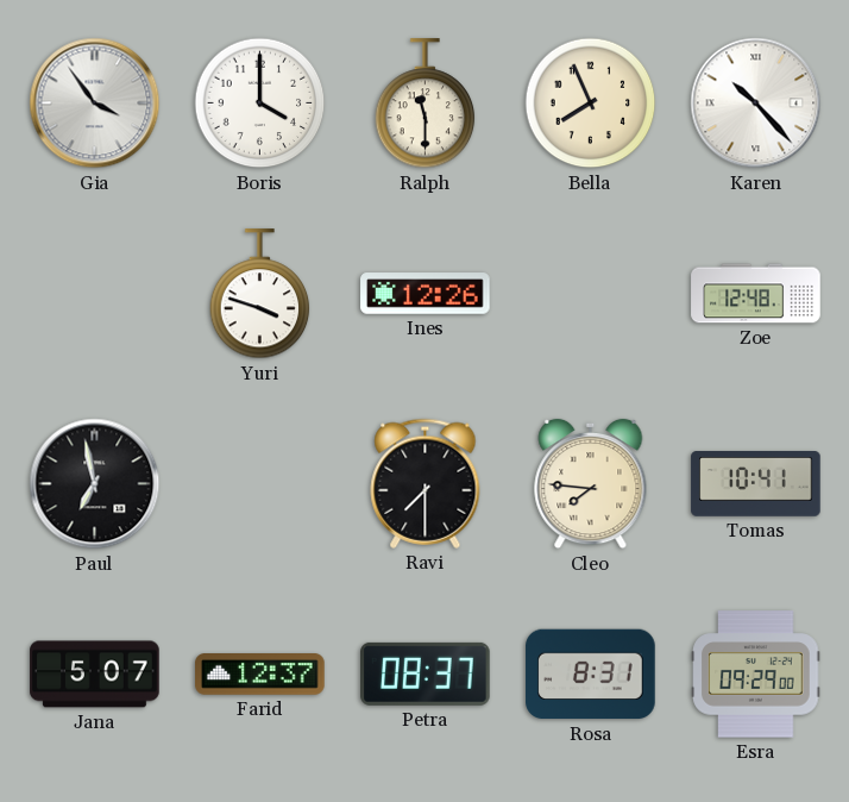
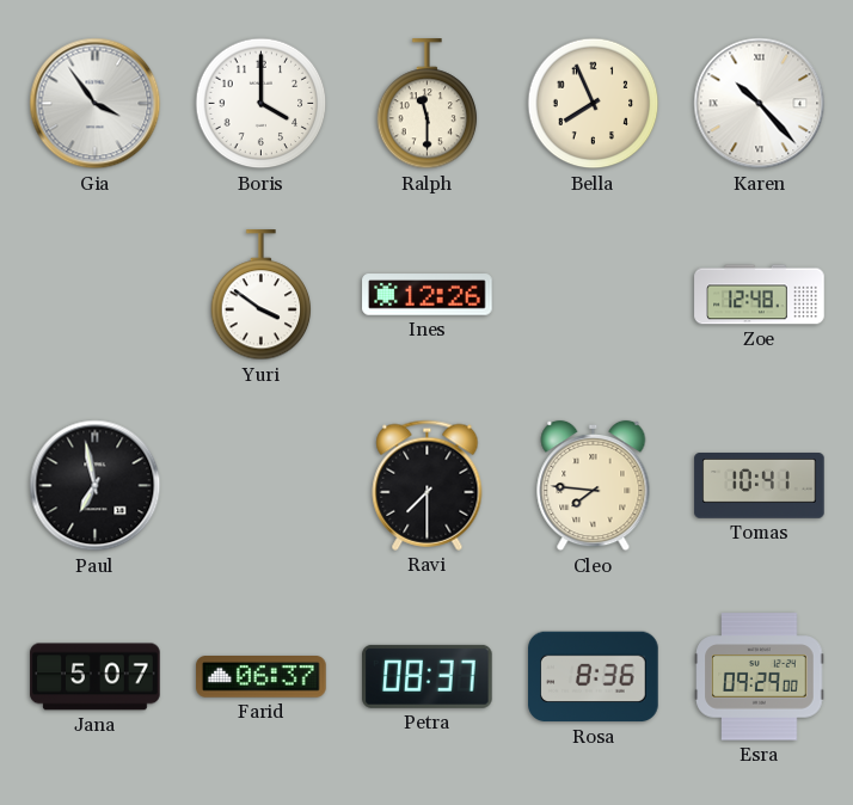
Yuri: 3:48 -> 3:51
Farid: 12:37 -> 06:37
Rosa: 8:31 -> 8:36
